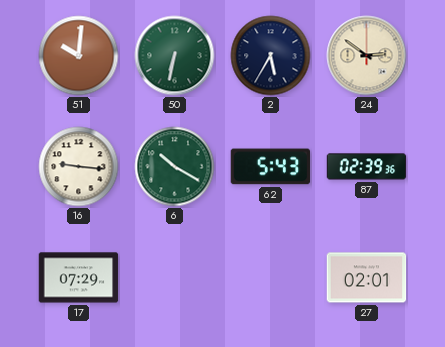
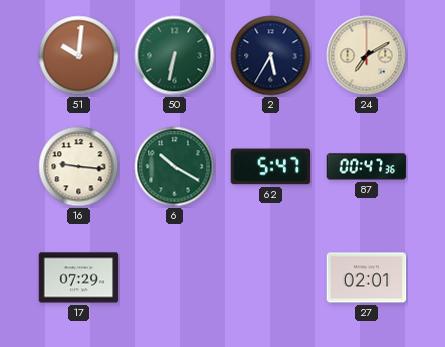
24: 2:51 -> 7:10
62: 5:43 -> 5:47
87: 02:39 -> 00:47
